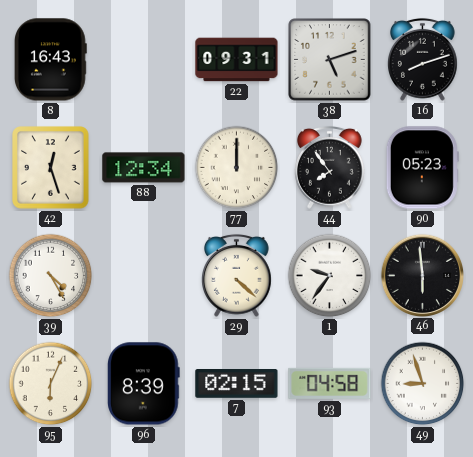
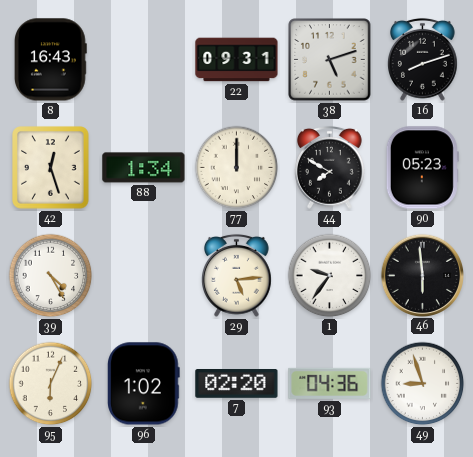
88: 12:34 -> 1:34
44: 7:54 -> 7:50
29: 4:22 -> 5:14
96: 8:39 -> 1:02
7: 02:15 -> 02:20
93: 04:58 -> 04:36
